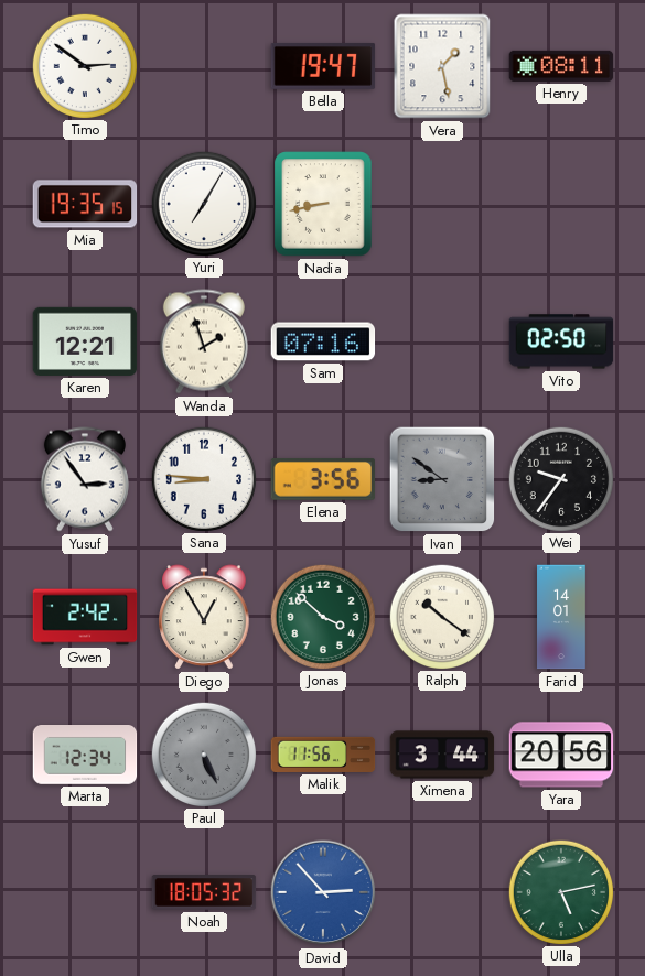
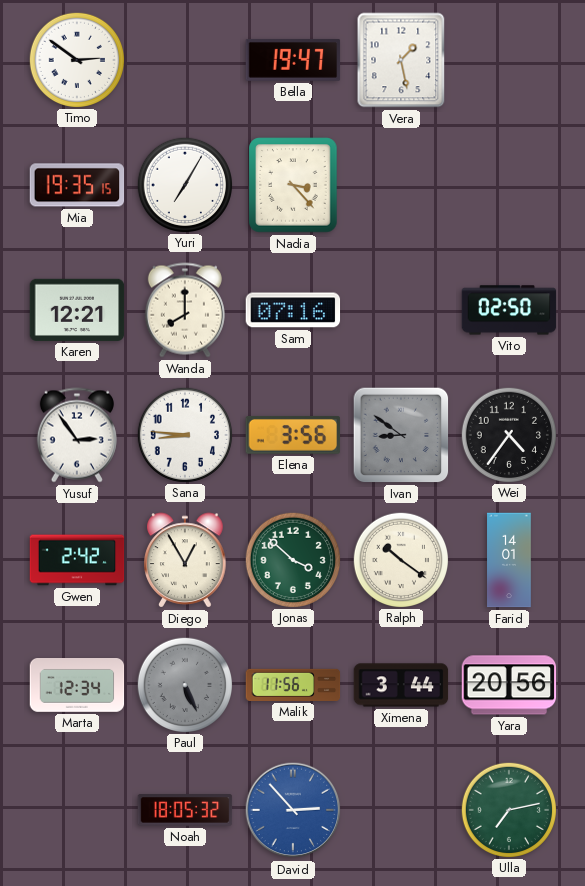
Henry: 08:11 -> none
Nadia: 8:43 -> 3:23
Wanda: 1:57 -> 8:00
Wei: 9:36 -> 4:36
Ulla: 5:13 -> 7:13
